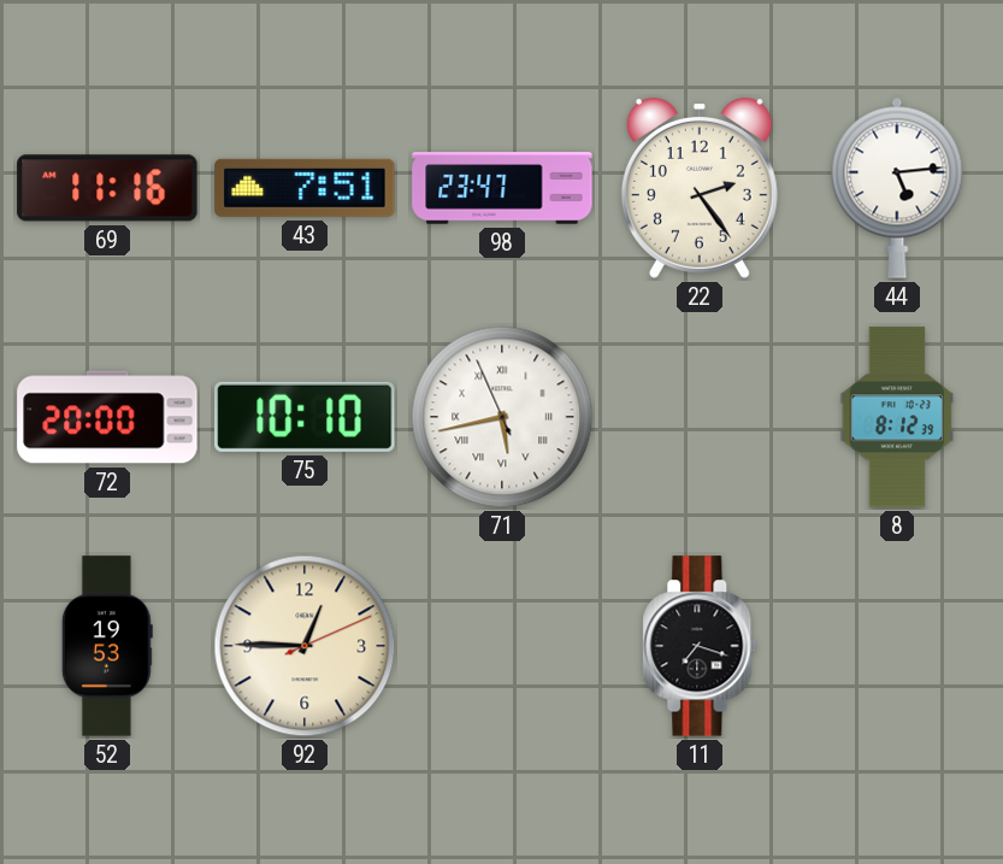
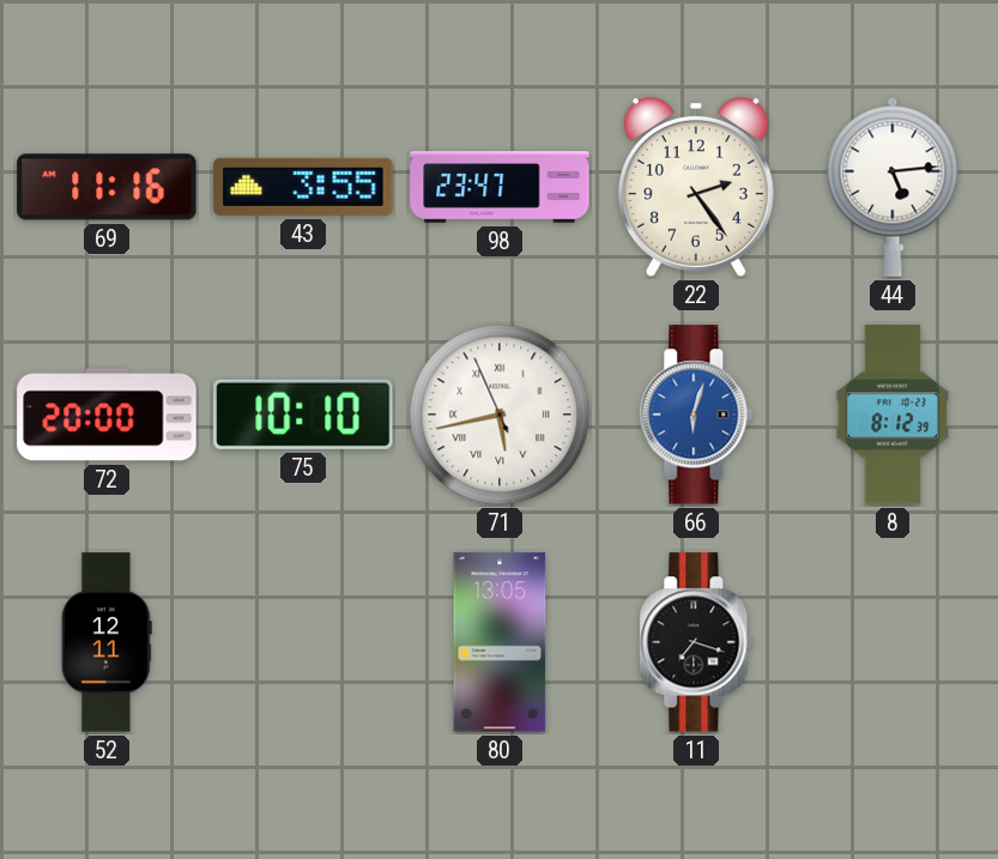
43: 7:51 -> 3:55
66: none -> 6:03
52: 19:53 -> 12:11
92: 12:45 -> none
80: none -> 13:05
